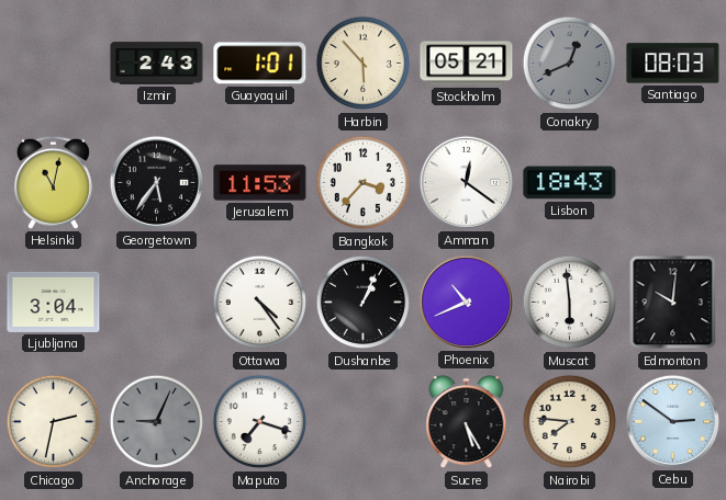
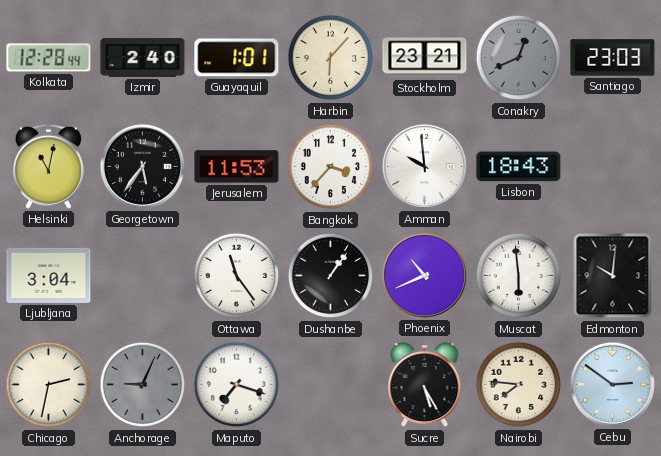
Kolkata: none -> 12:28
Izmir: 2:43 -> 2:40
Harbin: 5:53 -> 6:07
Stockholm: 05:21 -> 23:21
Santiago: 08:03 -> 23:03
Amman: 12:21 -> 9:59
Ottawa: 4:24 -> 11:24
Dushanbe: 1:04 -> 1:06
